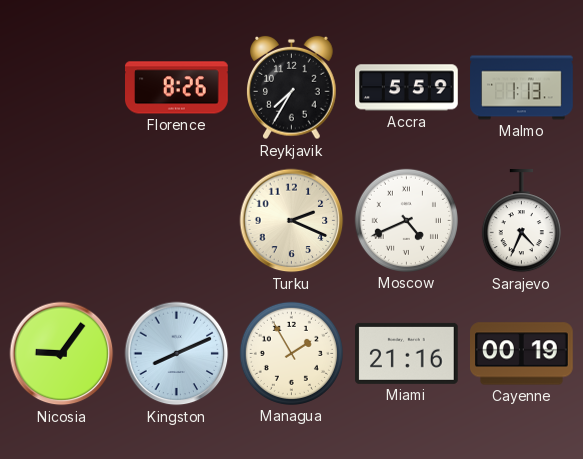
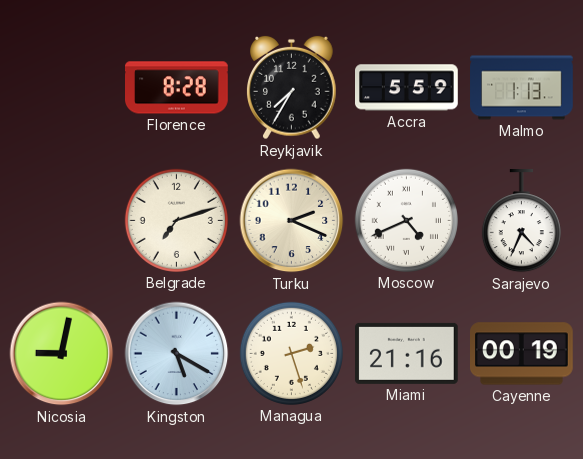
Florence: 8:26 -> 8:28
Belgrade: none -> 7:12
Nicosia: 9:06 -> 9:02
Kingston: 8:11 -> 5:20
Managua: 1:55 -> 2:27
